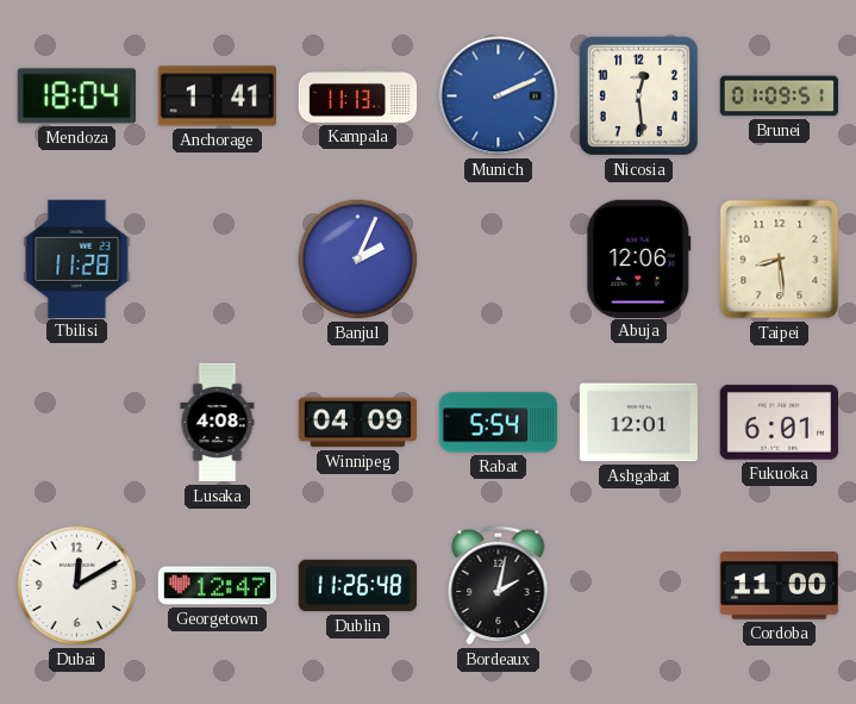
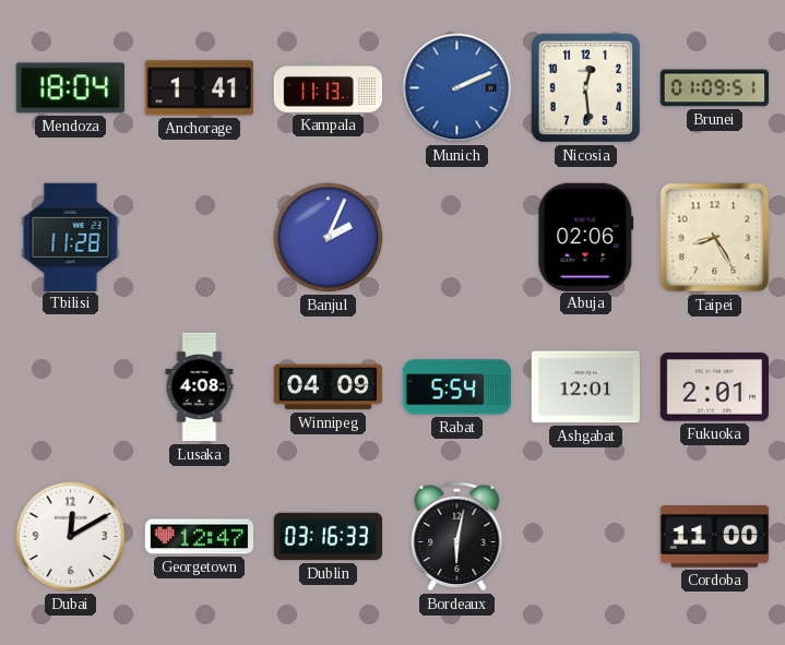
Abuja: 12:06 -> 02:06
Taipei: 8:29 -> 8:25
Fukuoka: 6:01 -> 2:01
Dublin: 11:26 -> 03:16
Bordeaux: 2:02 -> 6:02
